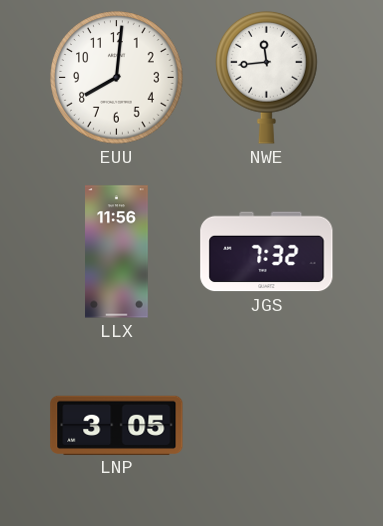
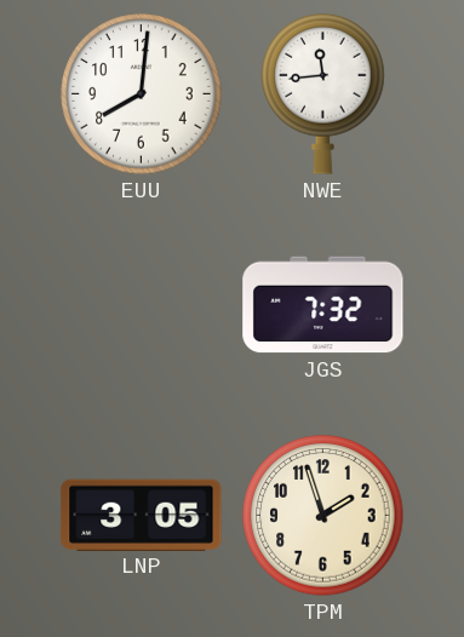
LLX: 11:56 -> none
TPM: none -> 1:57
